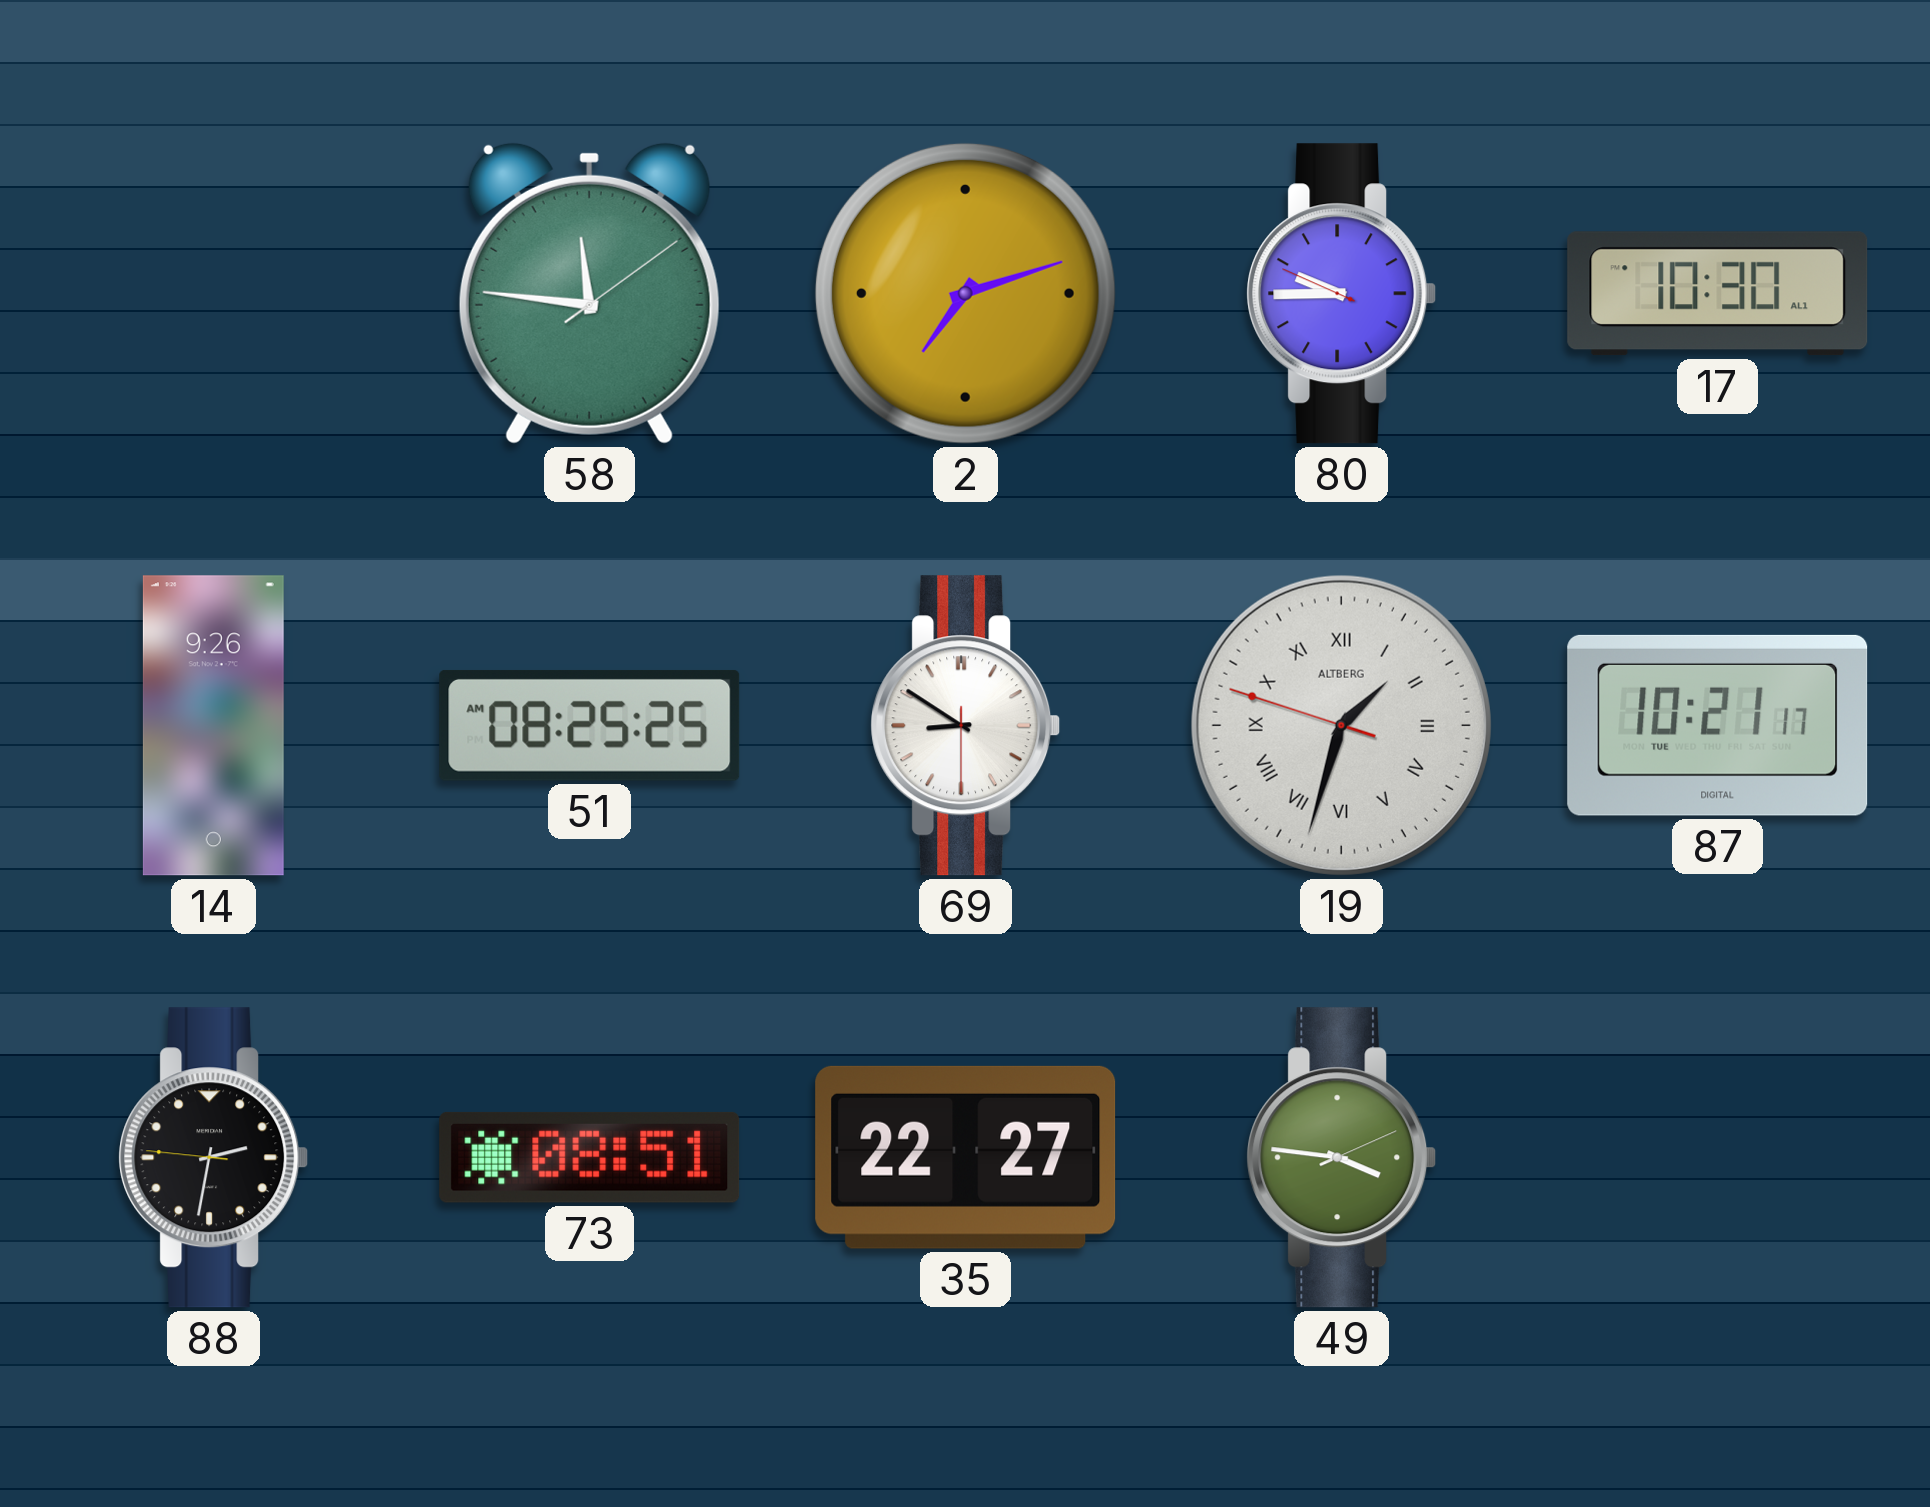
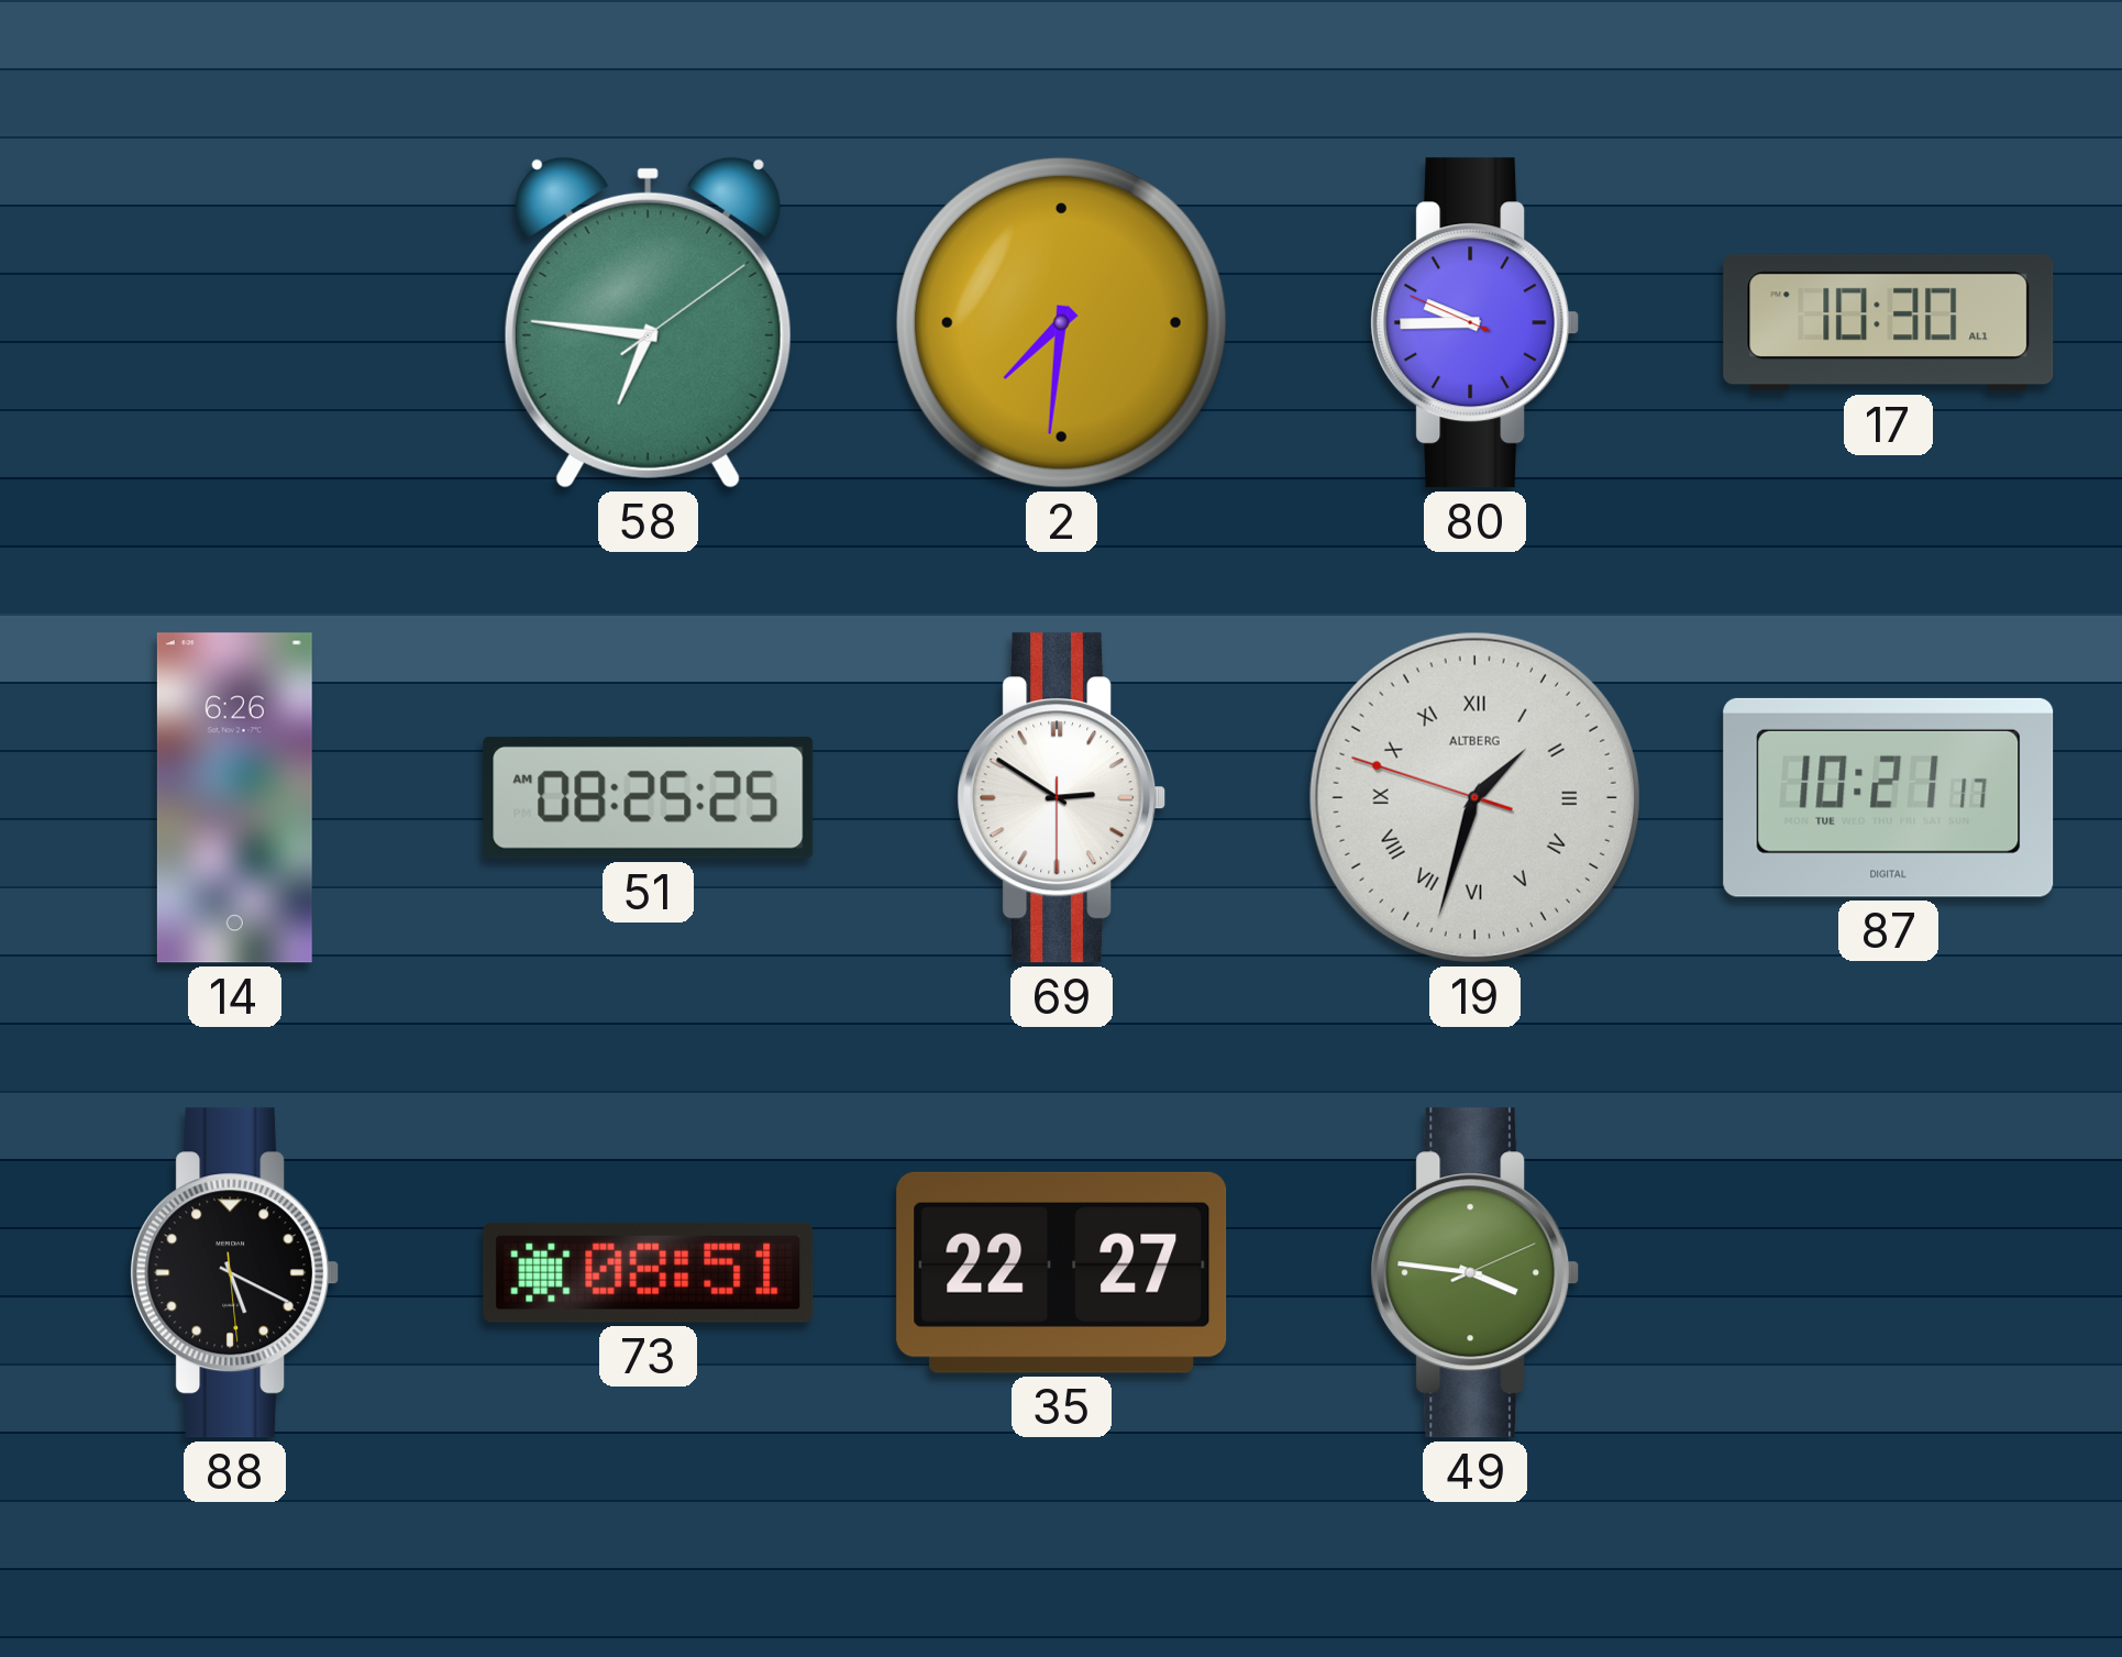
58: 11:46 -> 6:46
2: 7:12 -> 7:31
14: 9:26 -> 6:26
69: 8:50 -> 2:50
88: 2:31 -> 5:19
